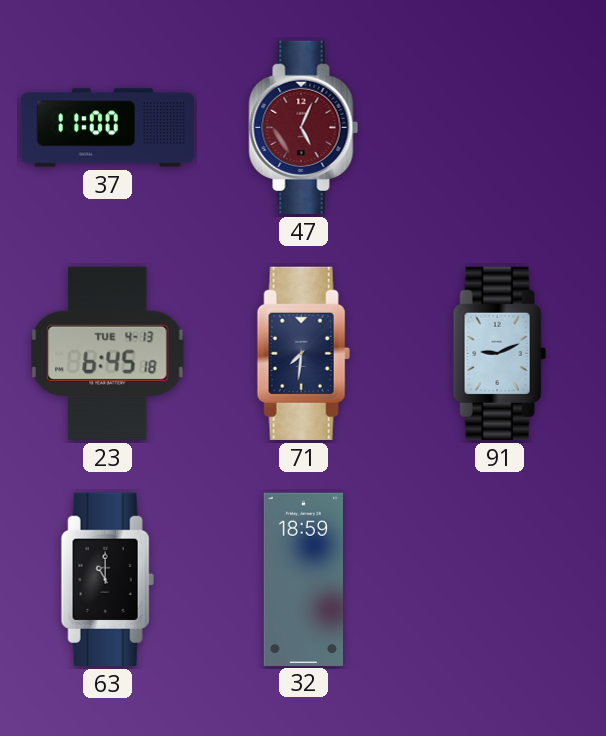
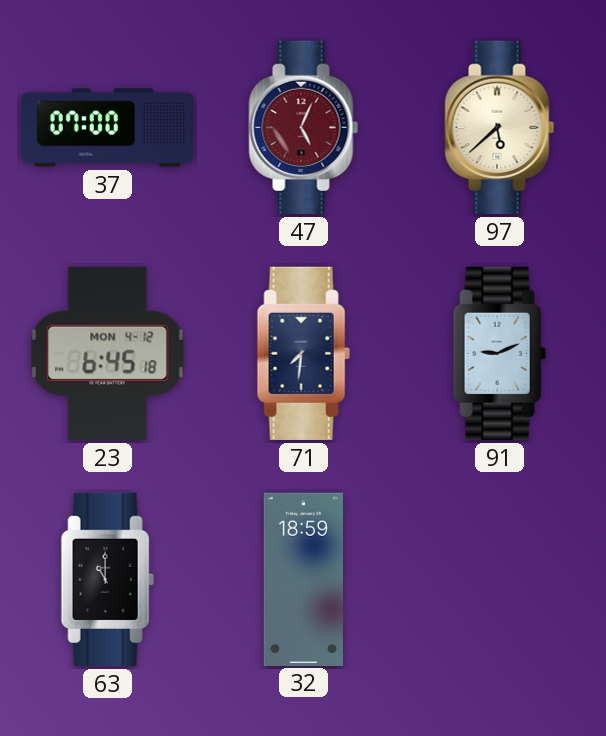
37: 11:00 -> 07:00
97: none -> 5:38
23 date: TUE 4-13 -> MON 4-12
